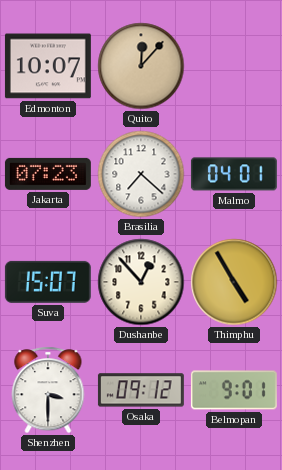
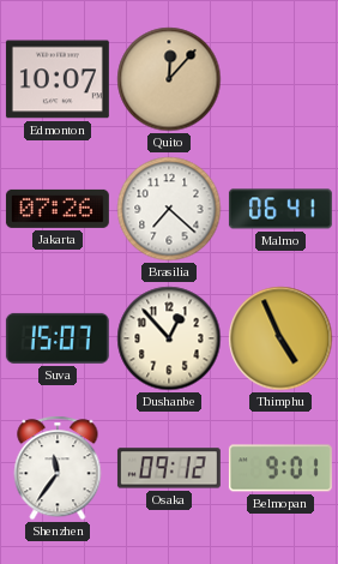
Jakarta: 07:23 -> 07:26
Malmo: 04:01 -> 06:41
Thimphu: 4:55 -> 4:56
Shenzhen: 3:30 -> 11:36
